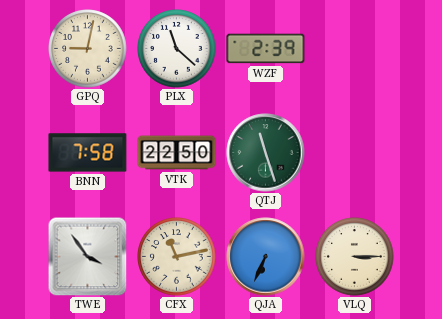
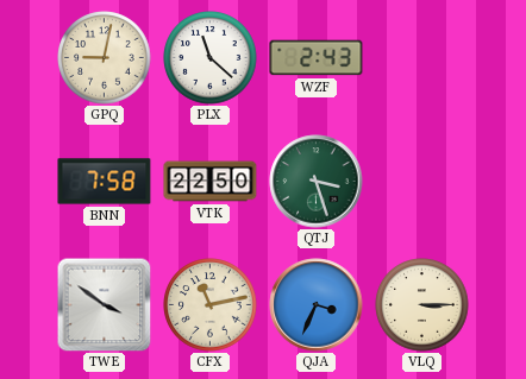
WZF: 2:39 -> 2:43
QTJ: 11:27 -> 3:27
TWE: 3:54 -> 3:51
QJA: 6:34 -> 3:34
